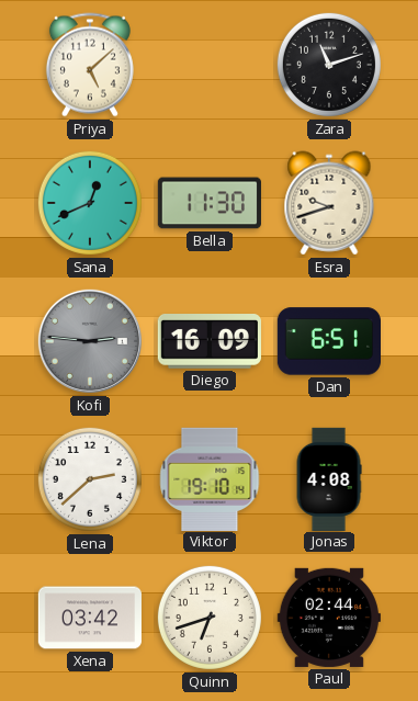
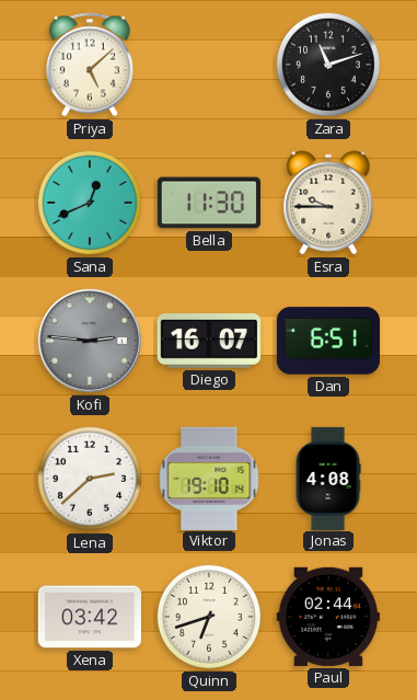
Esra: 9:42 -> 9:45
Diego: 16:09 -> 16:07
